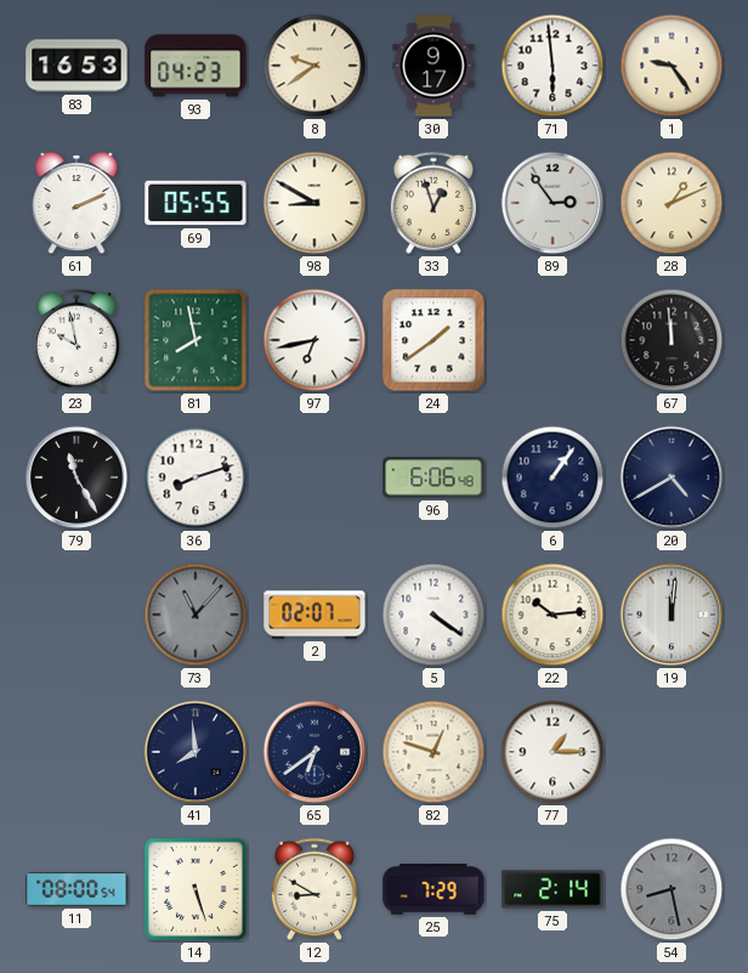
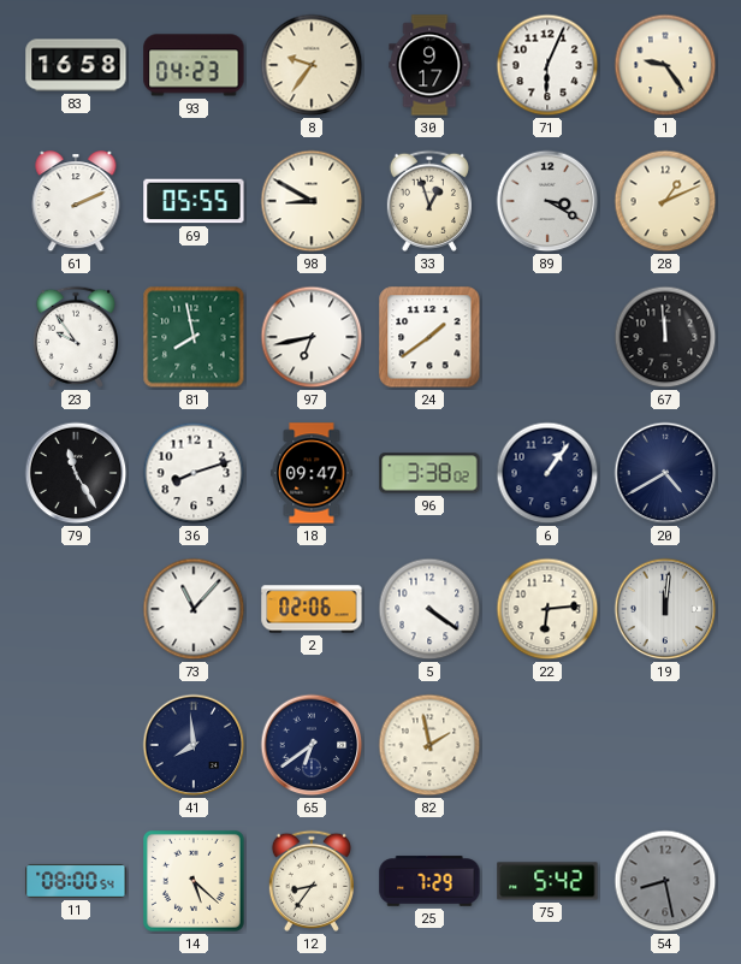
83: 16:53 -> 16:58
8: 9:39 -> 9:36
71: 5:59 -> 6:04
89: 2:54 -> 3:20
23: 9:58 -> 9:54
18: none -> 09:47
96: 6:06 -> 3:38
73 dial: grey -> white
2: 02:07 -> 02:06
22: 10:14 -> 6:14
82: 12:48 -> 1:58
77: 1:15 -> none
14: 5:27 -> 5:22
12: 8:50 -> 8:36
75: 2:14 -> 5:42
